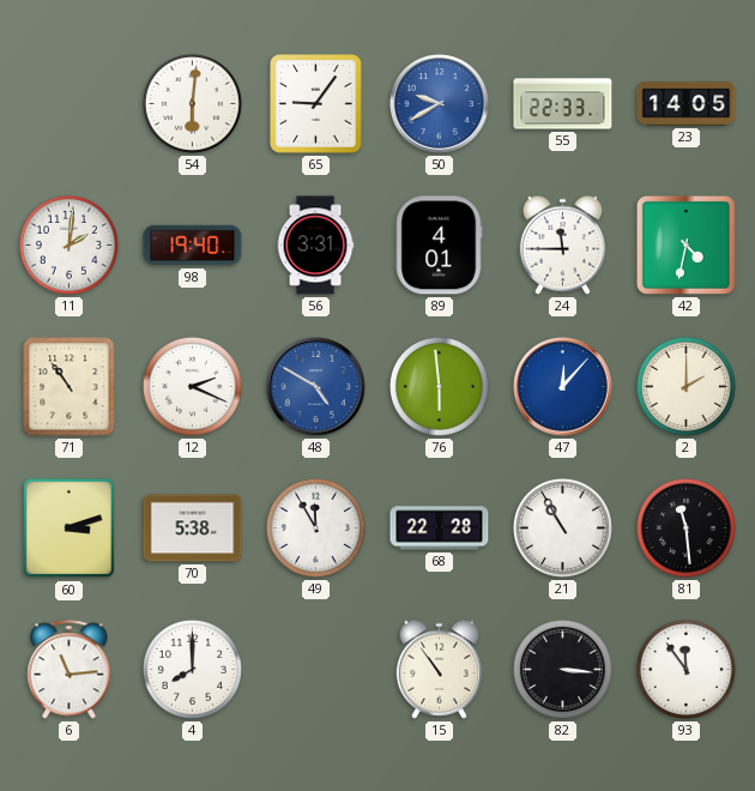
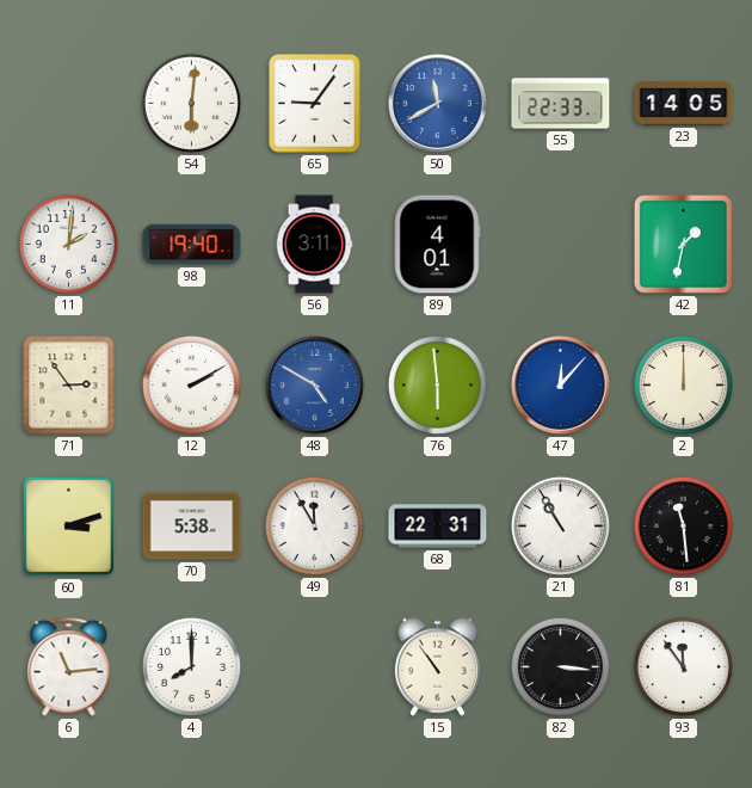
50: 9:40 -> 11:40
56: 3:31 -> 3:11
24: 11:45 -> none
42: 4:32 -> 1:32
71: 10:54 -> 2:54
12: 2:19 -> 2:10
2: 2:00 -> 12:00
68: 22:28 -> 22:31
